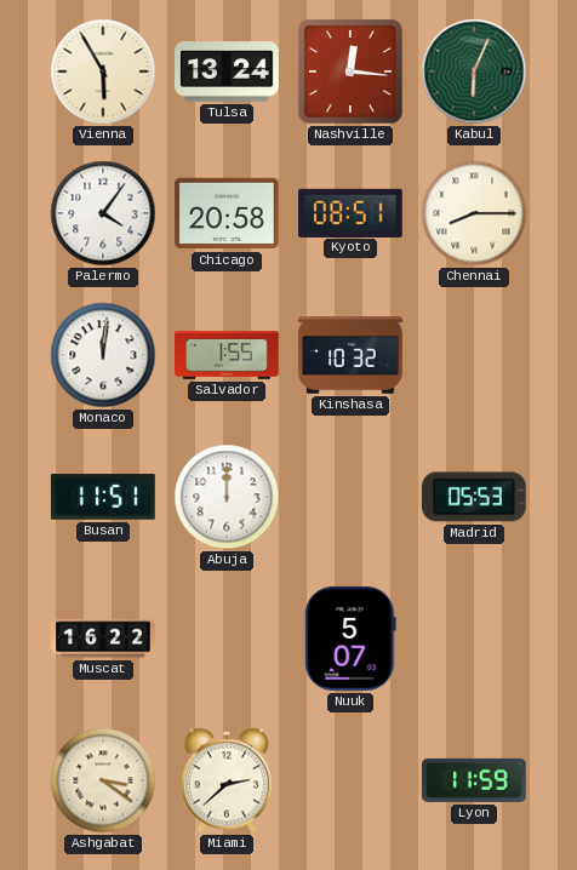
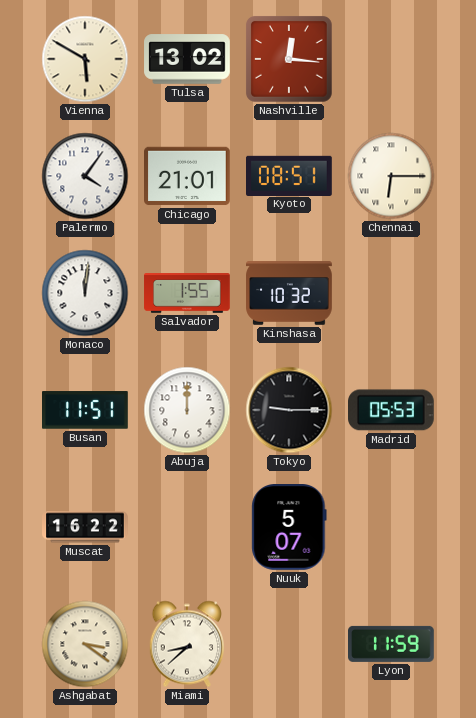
Vienna: 5:55 -> 5:50
Tulsa: 13:24 -> 13:02
Kabul: 6:04 -> none
Chicago: 20:58 -> 21:01
Chennai: 8:15 -> 6:15
Tokyo: none -> 9:15
Miami: 2:38 -> 8:38
